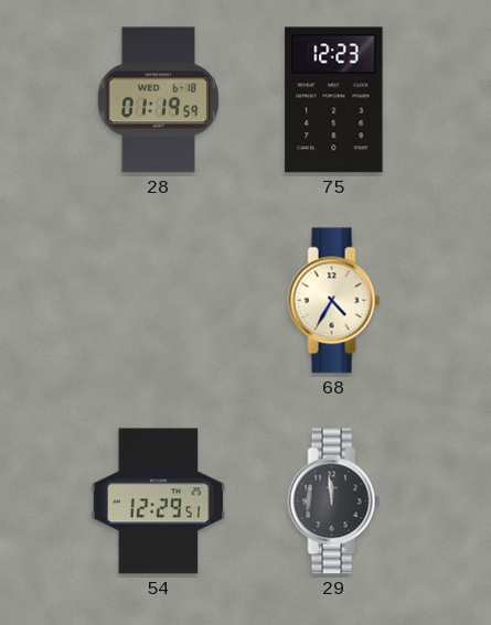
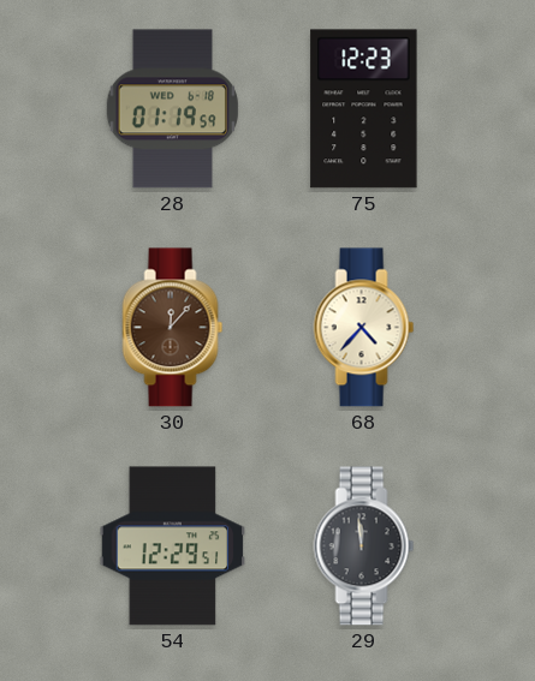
30: none -> 12:07
68: 4:35 -> 4:37
